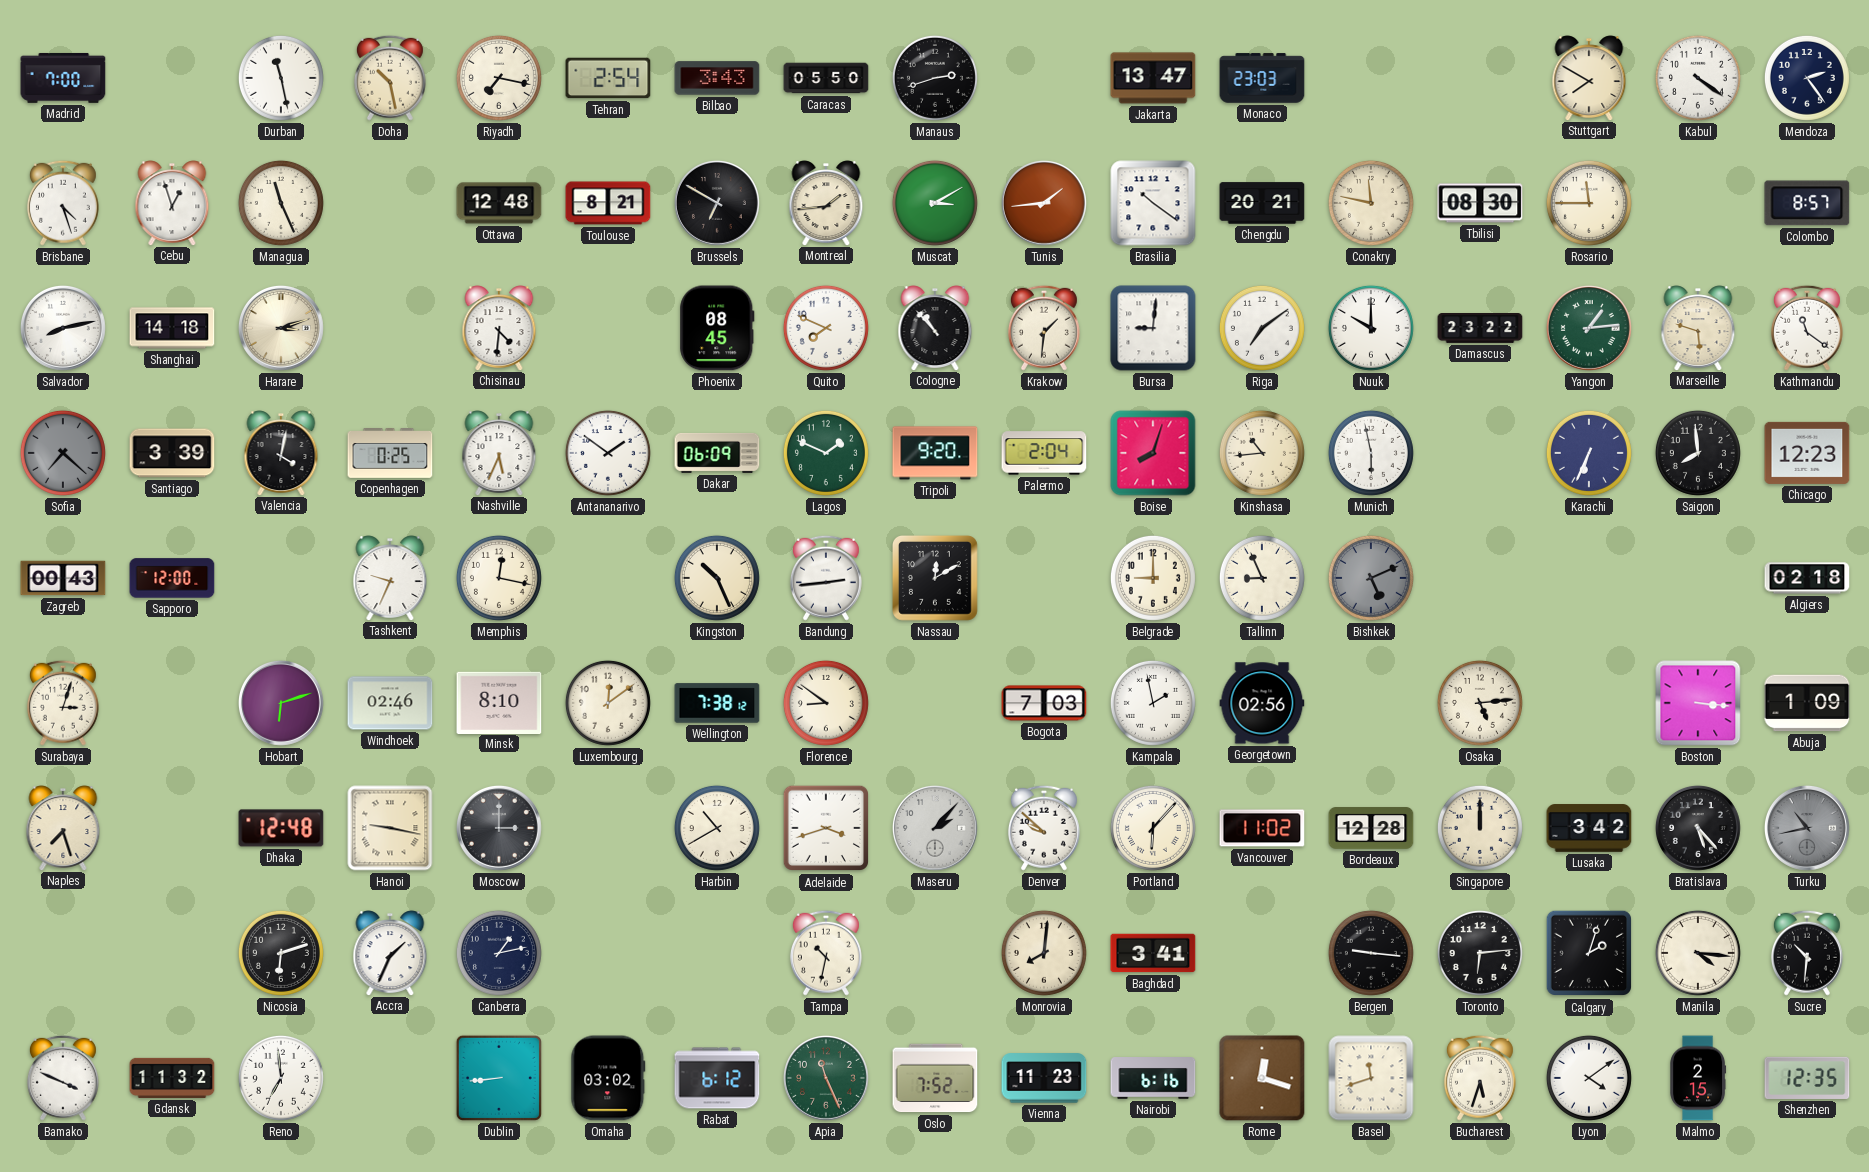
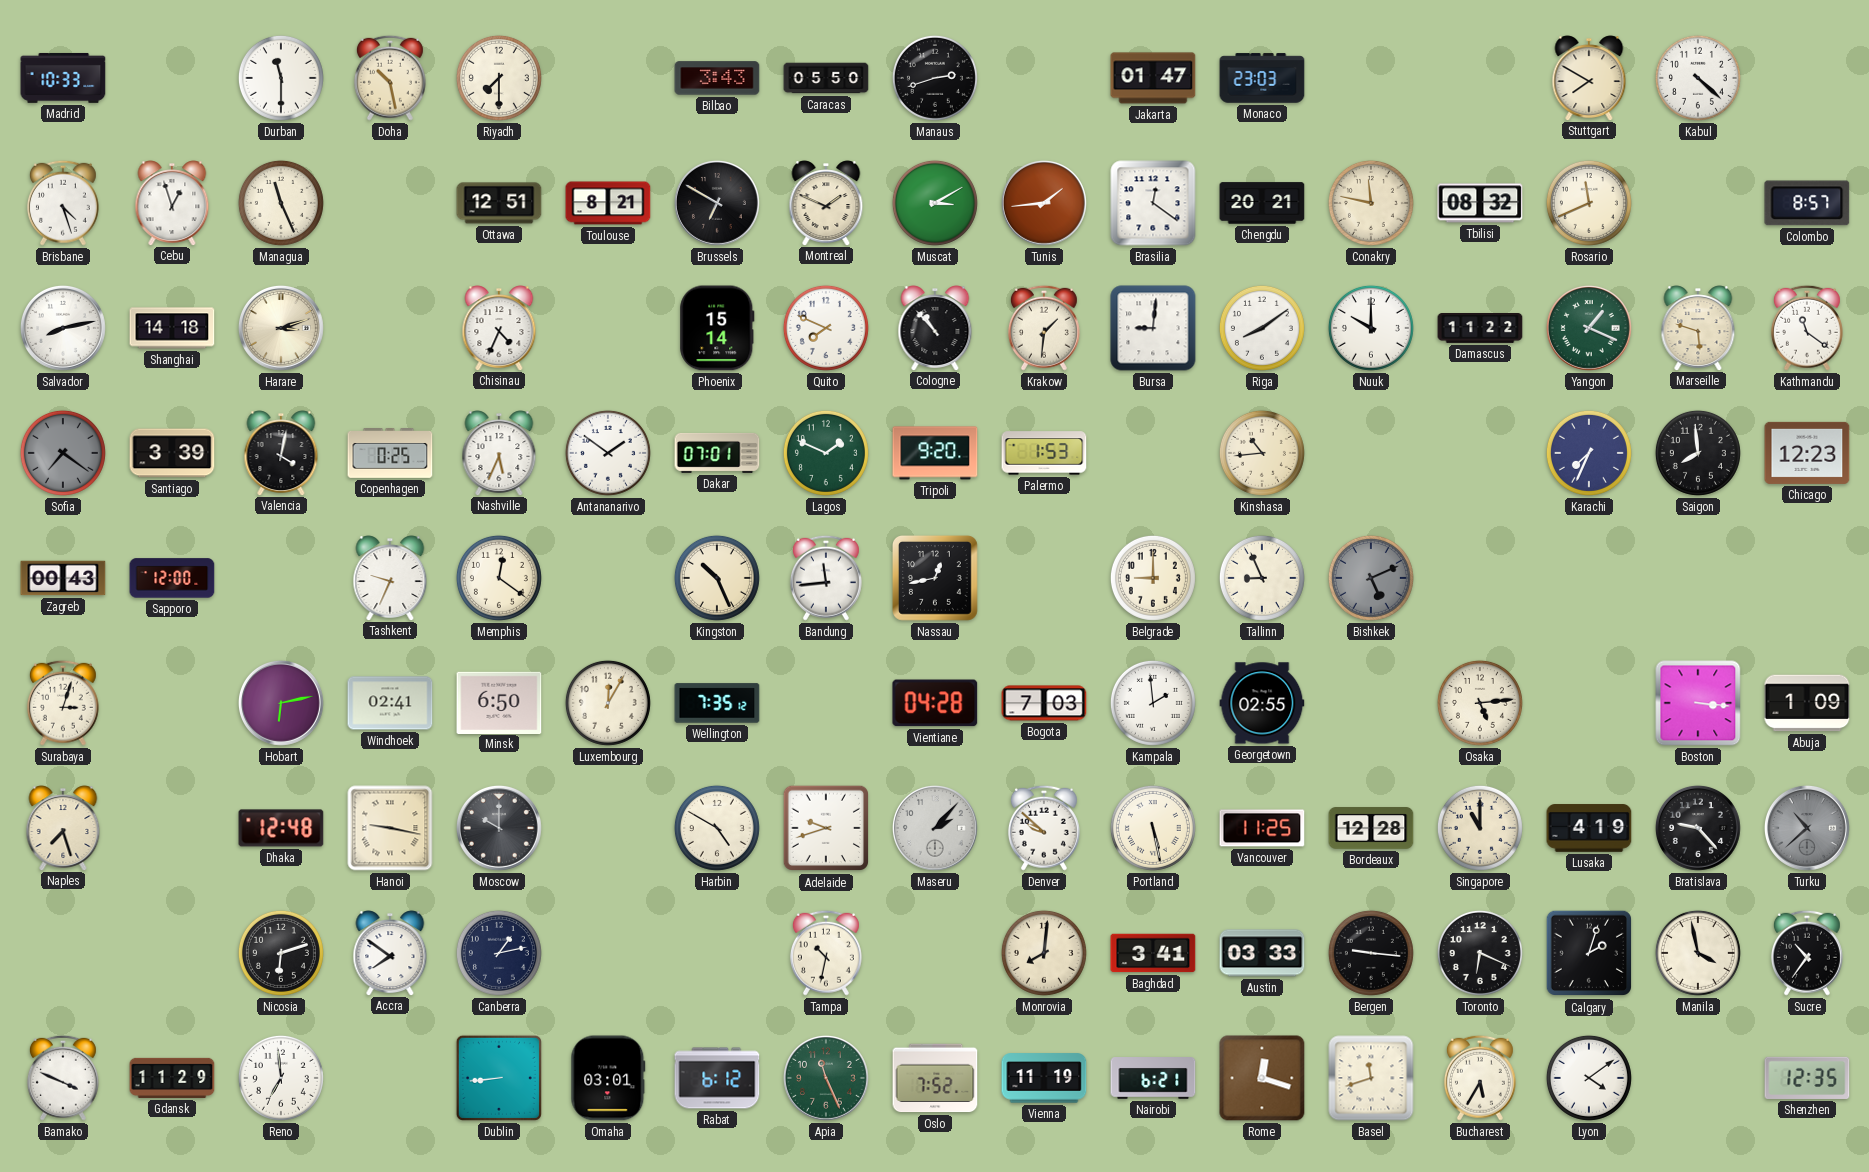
Madrid: 7:00 -> 10:33
Durban: 11:28 -> 11:30
Riyadh: 7:17 -> 7:30
Tehran: 2:54 -> none
Jakarta: 13:47 -> 01:47
Kabul: 4:21 -> 4:22
Mendoza: 2:24 -> none
Ottawa: 12:48 -> 12:51
Montreal: 1:44 -> 1:49
Brasilia: 10:21 -> 12:21
Tbilisi: 08:30 -> 08:32
Rosario: 11:45 -> 11:41
Chisinau: 4:31 -> 4:34
Phoenix: 08:45 -> 15:14
Riga: 7:09 -> 8:09
Damascus: 23:22 -> 11:22
Yangon: 1:14 -> 1:19
Sofia: 7:22 -> 7:21
Dakar: 06:09 -> 07:01
Palermo: 2:04 -> 1:53
Boise: 8:03 -> none
Munich: 5:58 -> none
Karachi: 6:34 -> 7:34
Memphis: 12:17 -> 12:21
Bandung: 2:44 -> 11:44
Nassau: 12:10 -> 12:43
Algiers: 02:18 -> none
Hobart: 6:12 -> 6:13
Windhoek: 02:46 -> 02:41
Minsk: 8:10 -> 6:50
Luxembourg: 12:09 -> 12:05
Wellington: 7:38 -> 7:35
Florence: 8:51 -> none
Vientiane: none -> 04:28
Kampala: 1:58 -> 1:59
Georgetown: 02:56 -> 02:55
Moscow: 3:00 -> 10:00
Harbin: 10:40 -> 4:50
Adelaide: 3:42 -> 9:42
Portland: 6:07 -> 5:28
Vancouver: 11:02 -> 11:25
Singapore: 12:00 -> 11:00
Lusaka: 3:42 -> 4:19
Bratislava: 5:23 -> 9:23
Turku: 10:43 -> 10:38
Accra: 1:34 -> 7:51
Austin: none -> 03:33
Toronto: 6:14 -> 6:19
Manila: 4:16 -> 3:58
Sucre: 10:31 -> 10:36
Gdansk: 11:32 -> 11:29
Omaha: 03:02 -> 03:01
Vienna: 11:23 -> 11:19
Nairobi: 6:16 -> 6:21
Bucharest: 5:33 -> 5:35
Malmo: 2:15 -> none
